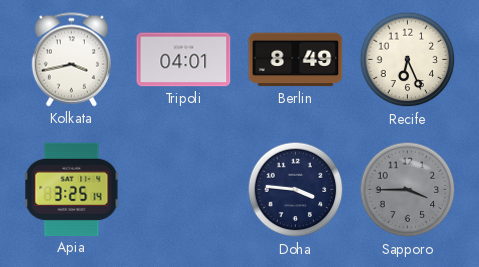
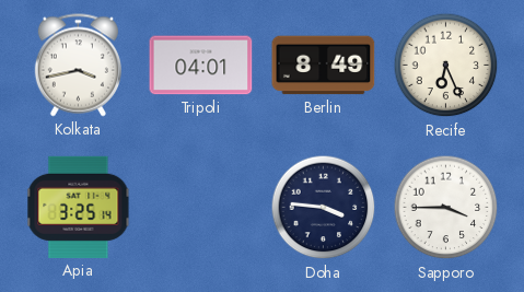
Sapporo dial: grey -> white
